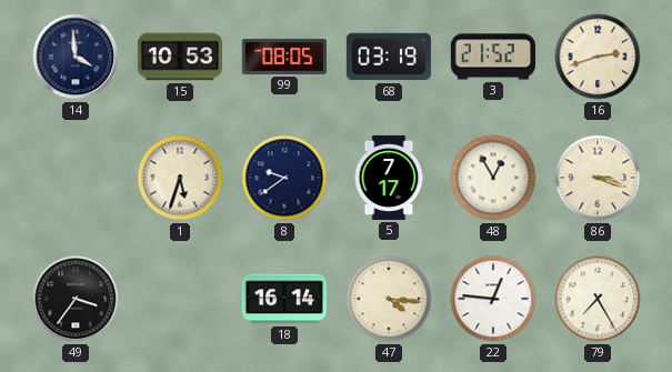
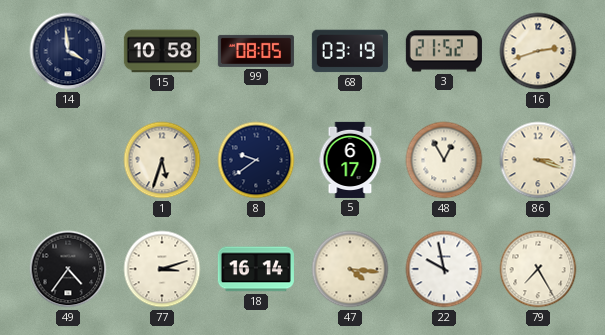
15: 10:53 -> 10:58
5: 7:17 -> 6:17
49: 3:36 -> 4:36
77: none -> 3:12
22: 12:46 -> 9:58
